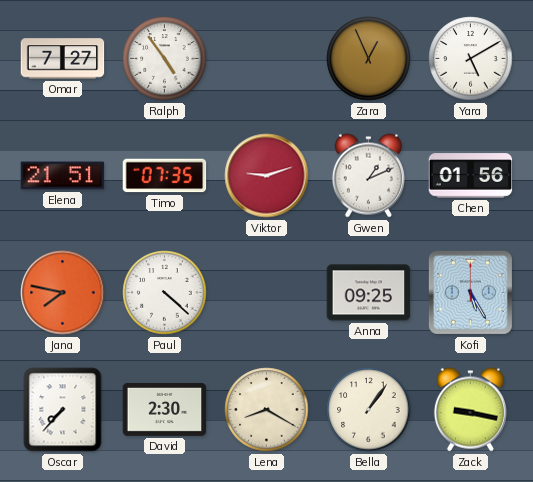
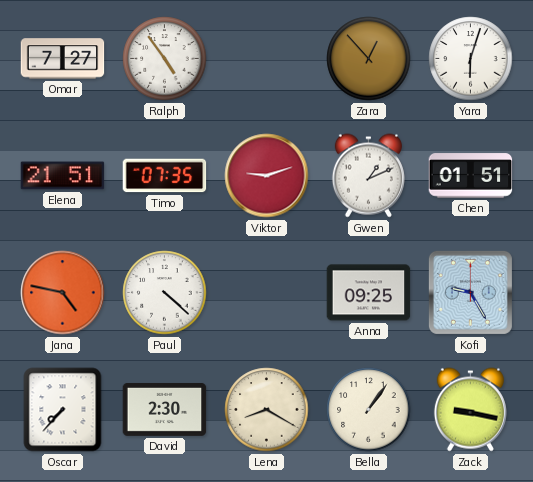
Zara: 12:56 -> 12:53
Yara: 5:10 -> 6:03
Chen: 01:56 -> 01:51
Jana: 7:47 -> 4:47
Kofi: 5:25 -> 9:25
